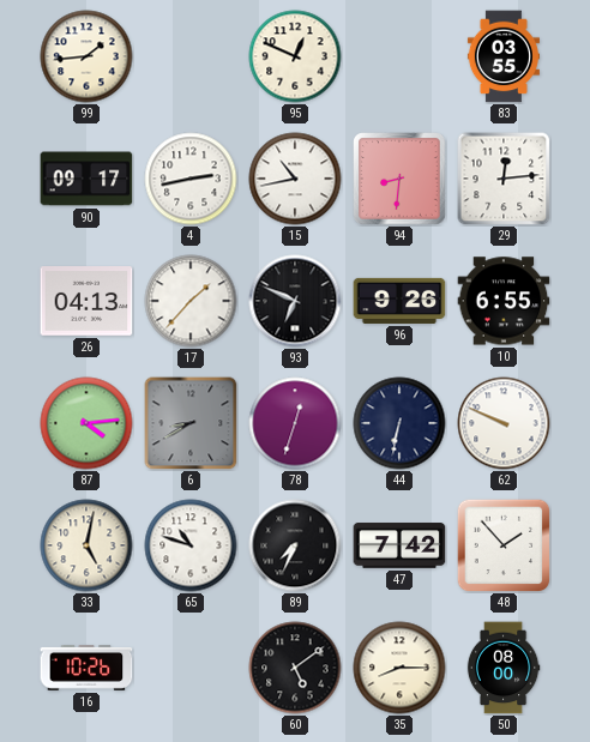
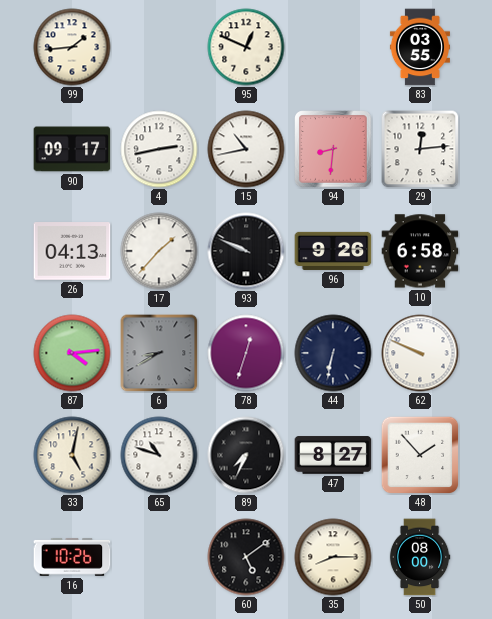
93: 6:49 -> 9:49
10: 6:55 -> 6:58
47: 7:42 -> 8:27
